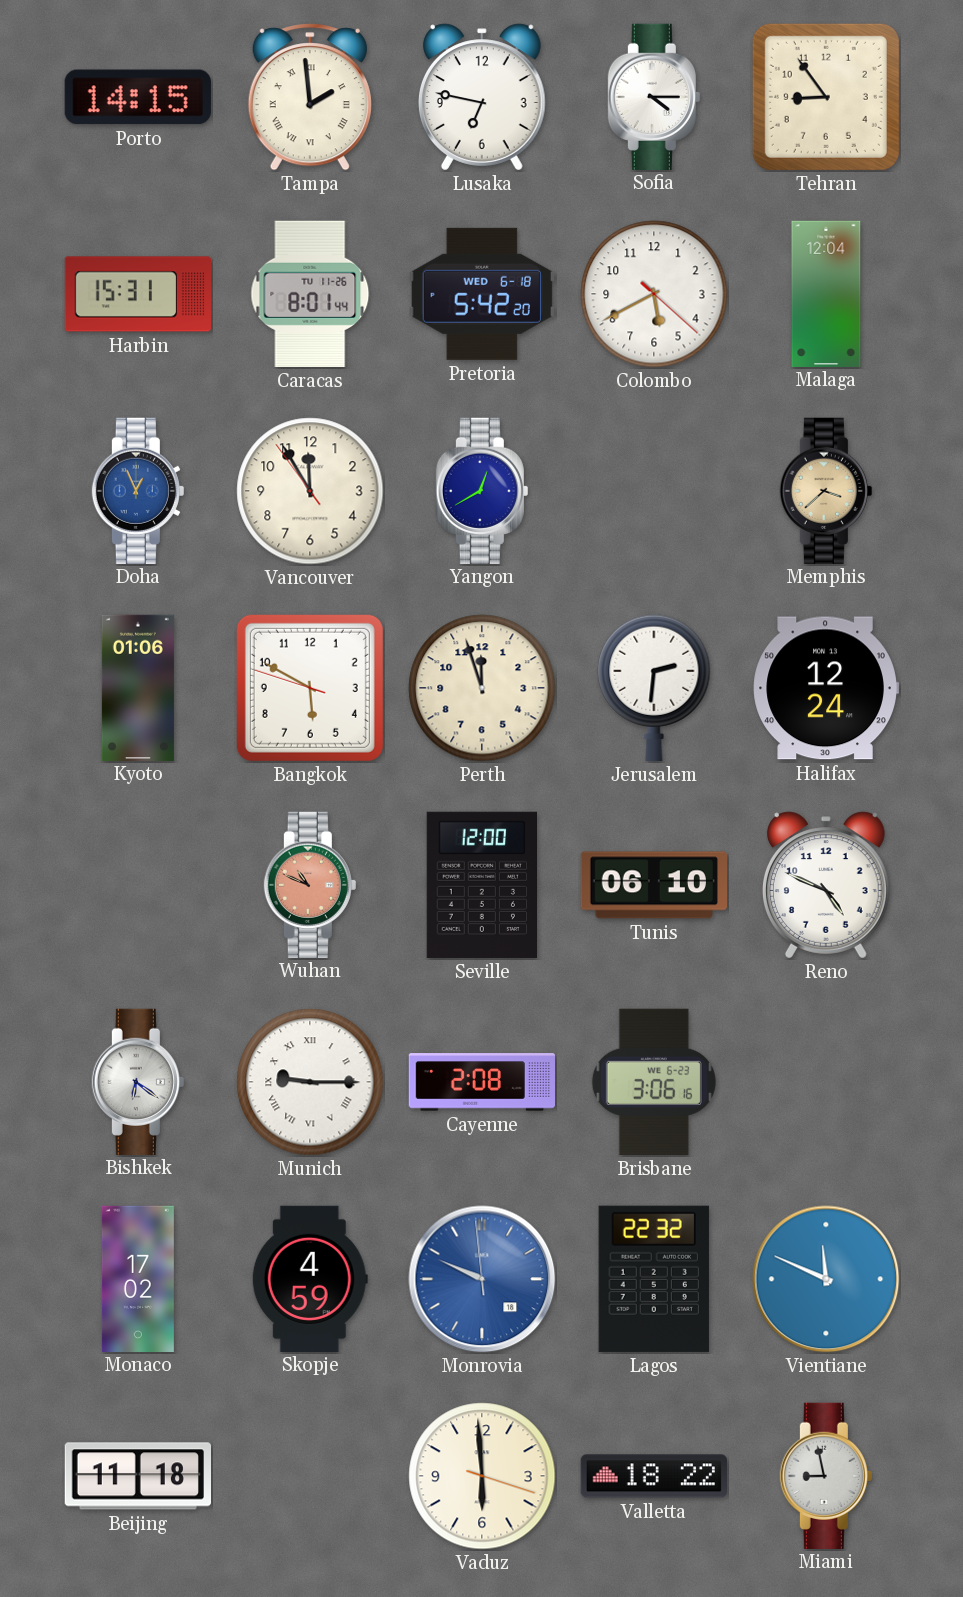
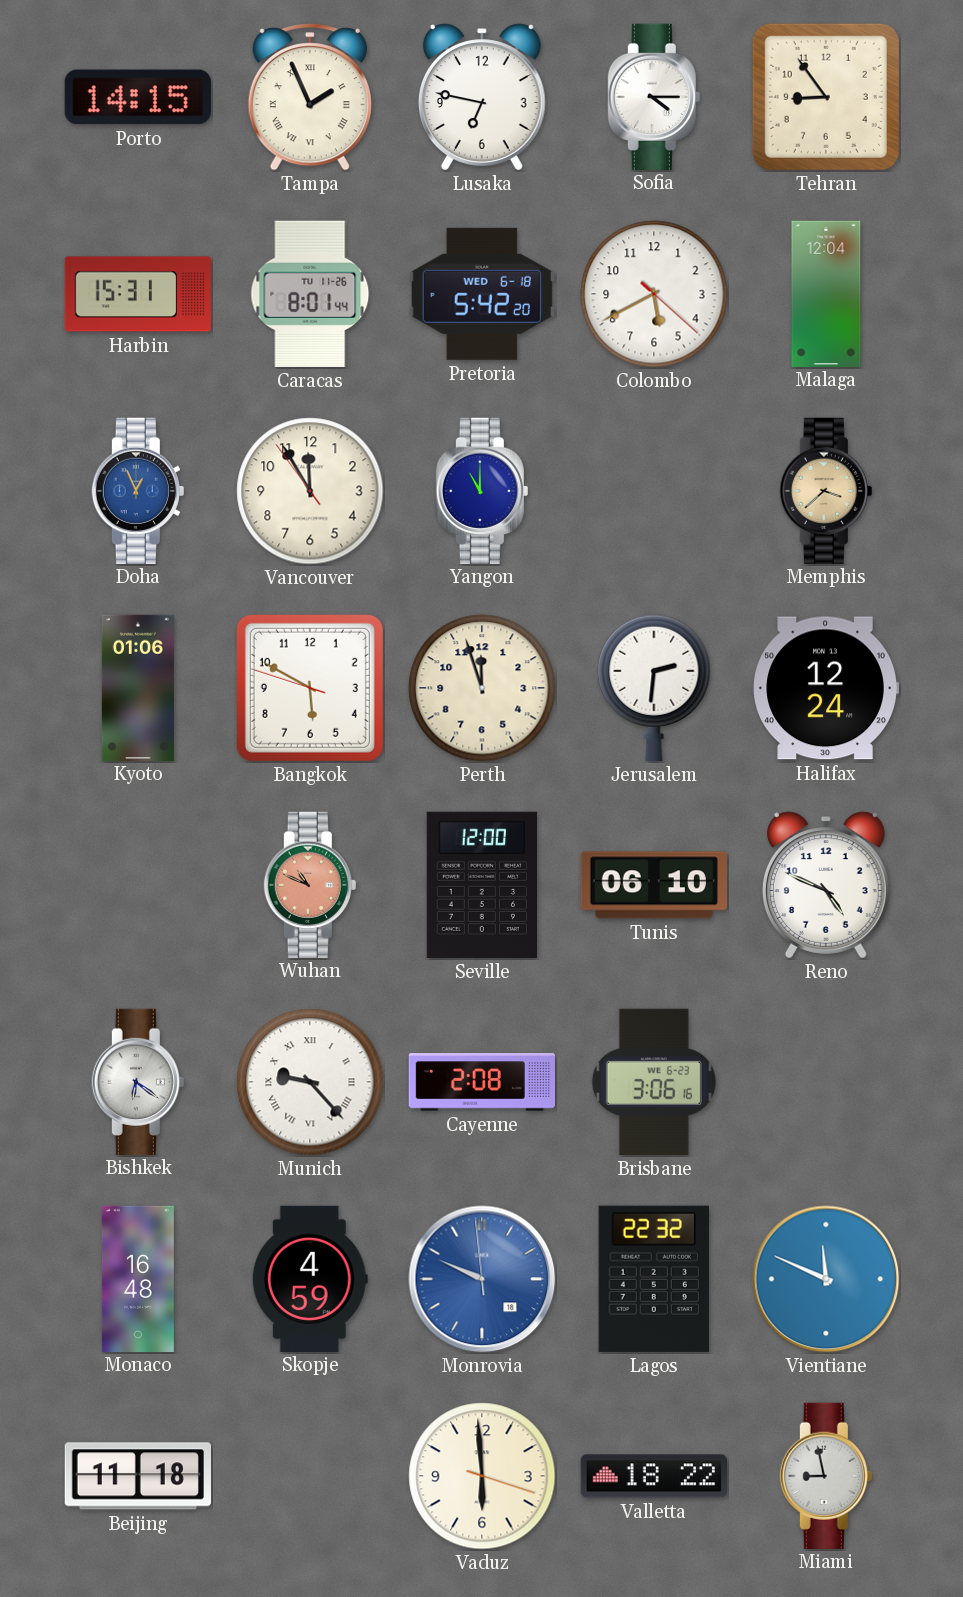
Tampa: 1:59 -> 1:56
Yangon: 12:40 -> 11:00
Munich: 9:15 -> 9:23
Monaco: 17:02 -> 16:48
